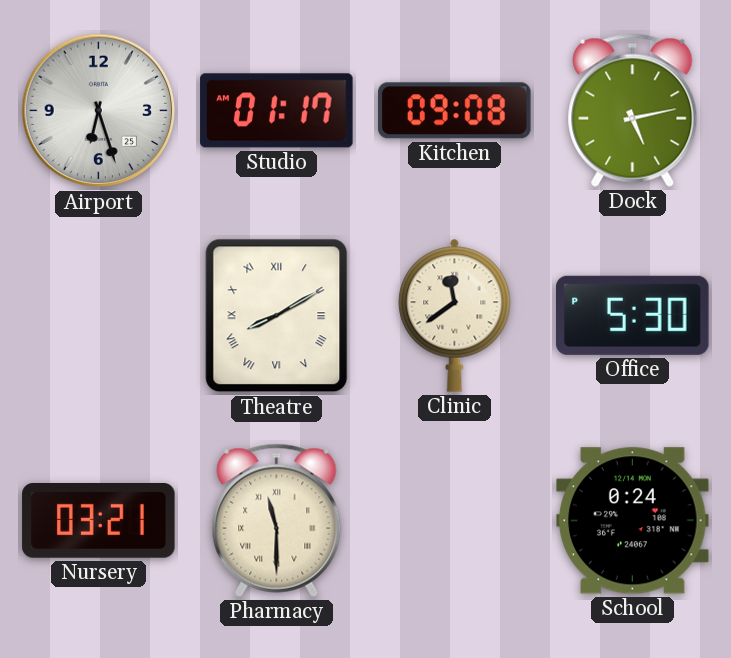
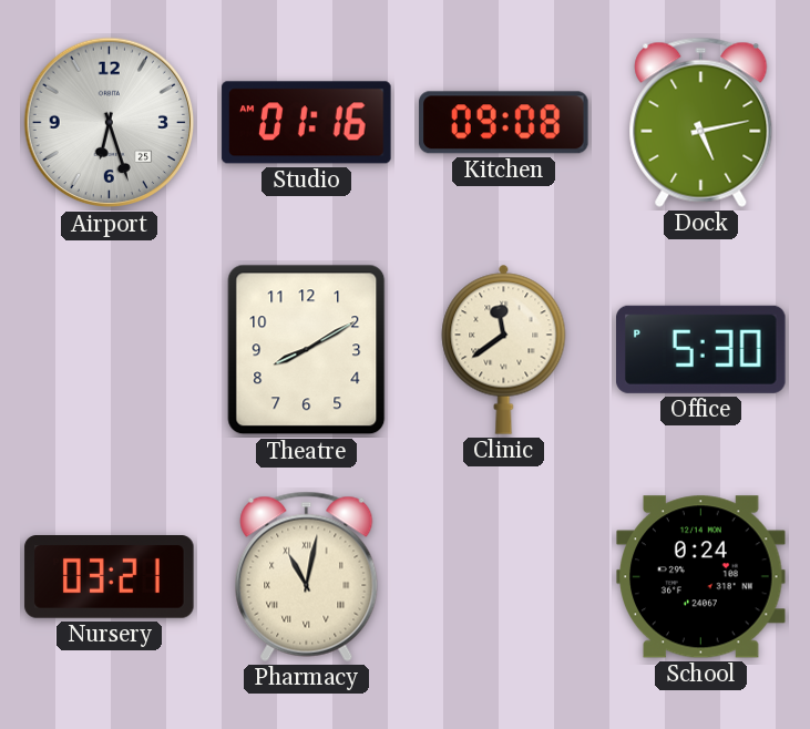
Studio: 01:17 -> 01:16
Theatre numerals: Roman -> Arabic
Pharmacy: 11:30 -> 11:02
